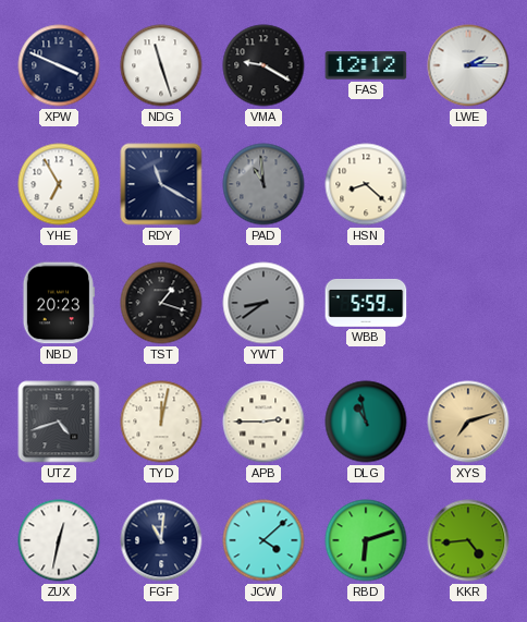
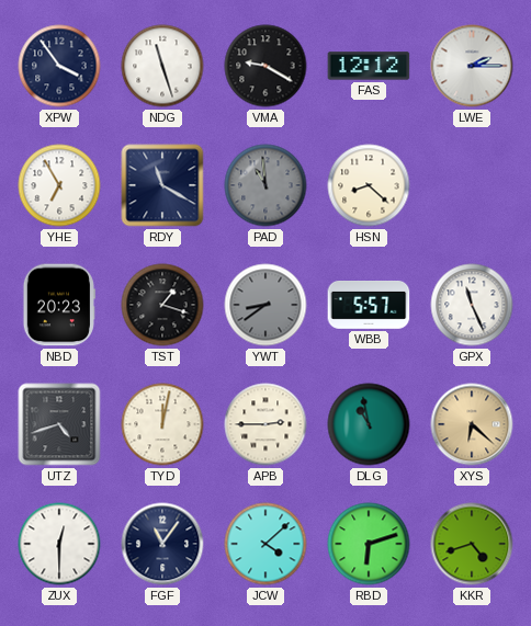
XPW: 3:49 -> 3:54
WBB: 5:59 -> 5:57
GPX: none -> 11:26
XYS: 7:12 -> 6:22
ZUX: 12:32 -> 12:30
FGF: 11:01 -> 11:06
KKR: 4:44 -> 4:42
